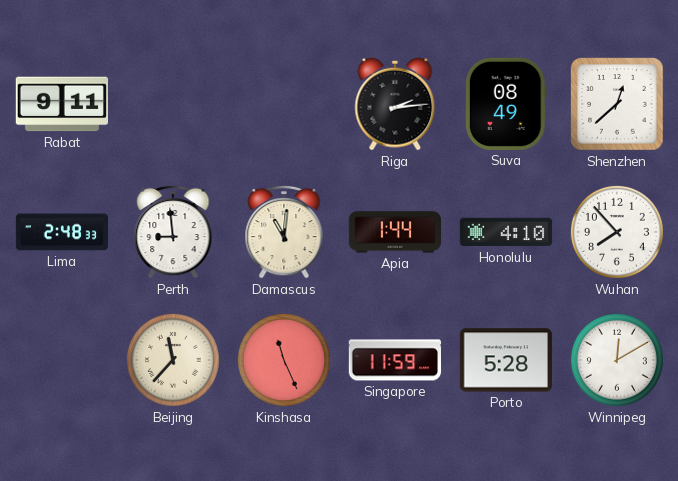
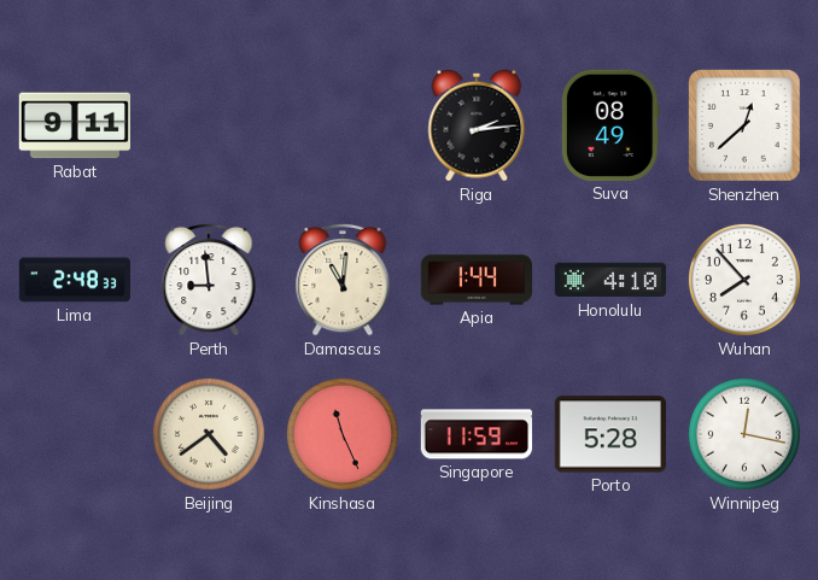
Beijing: 11:37 -> 4:39
Winnipeg: 12:10 -> 12:17
